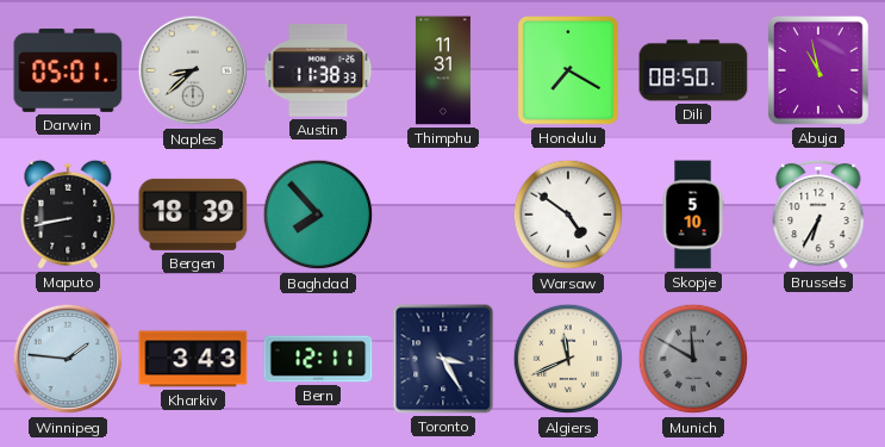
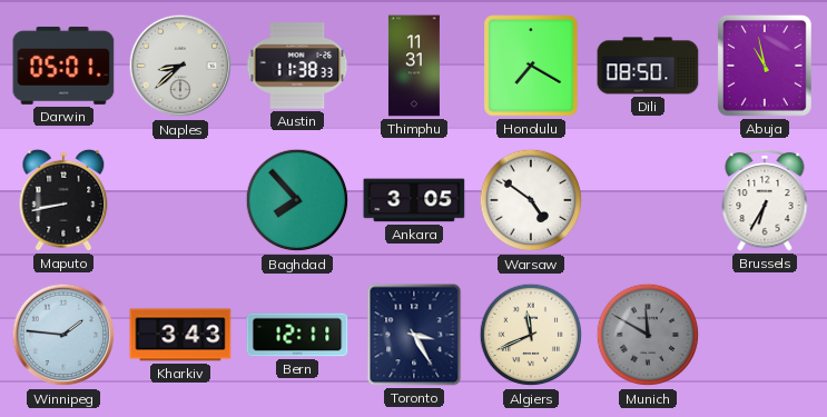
Bergen: 18:39 -> none
Ankara: none -> 3:05
Skopje: 5:10 -> none
